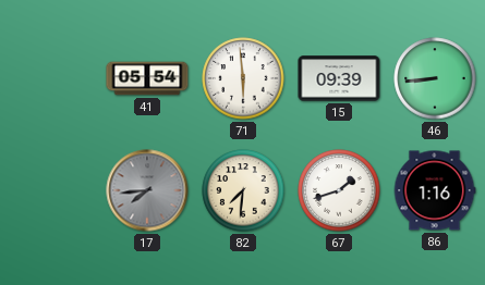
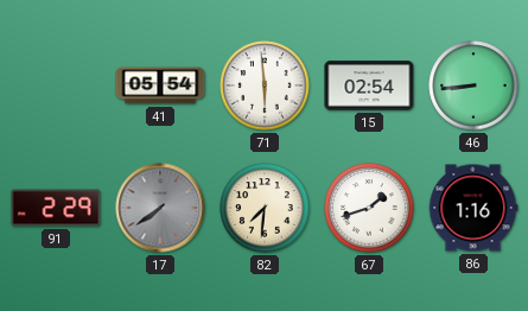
15: 09:39 -> 02:54
91: none -> 2:29
17: 7:44 -> 7:39
